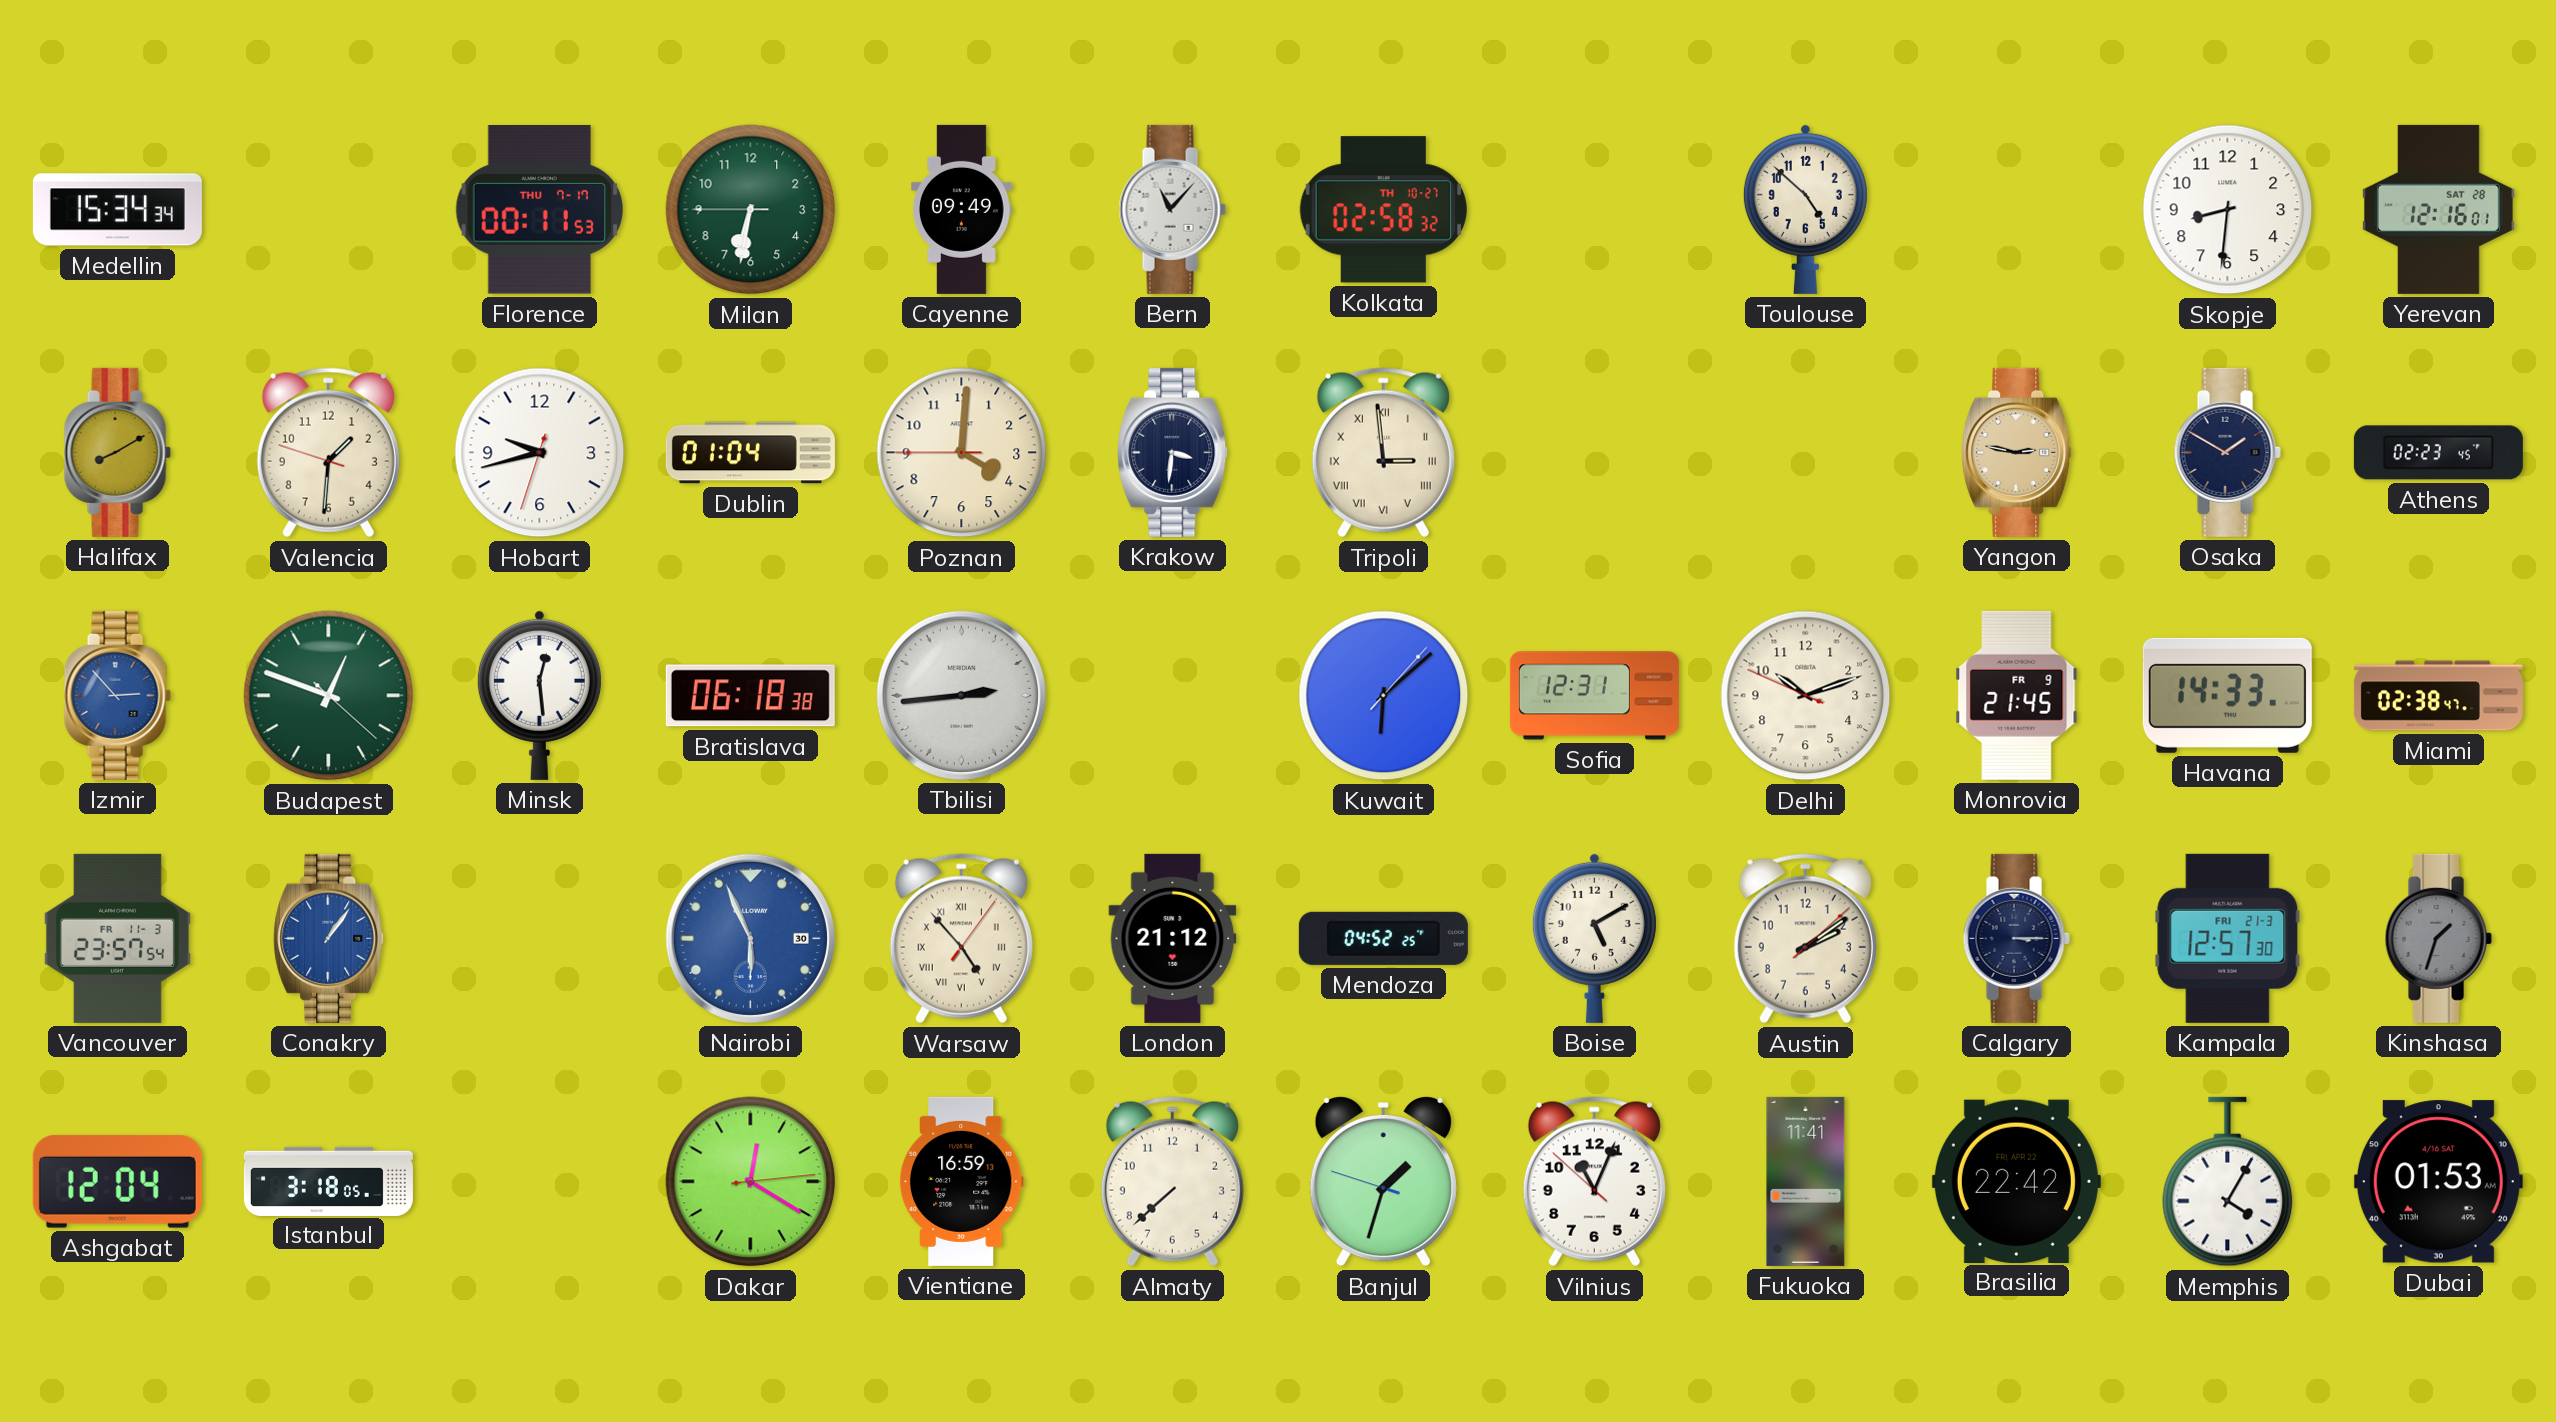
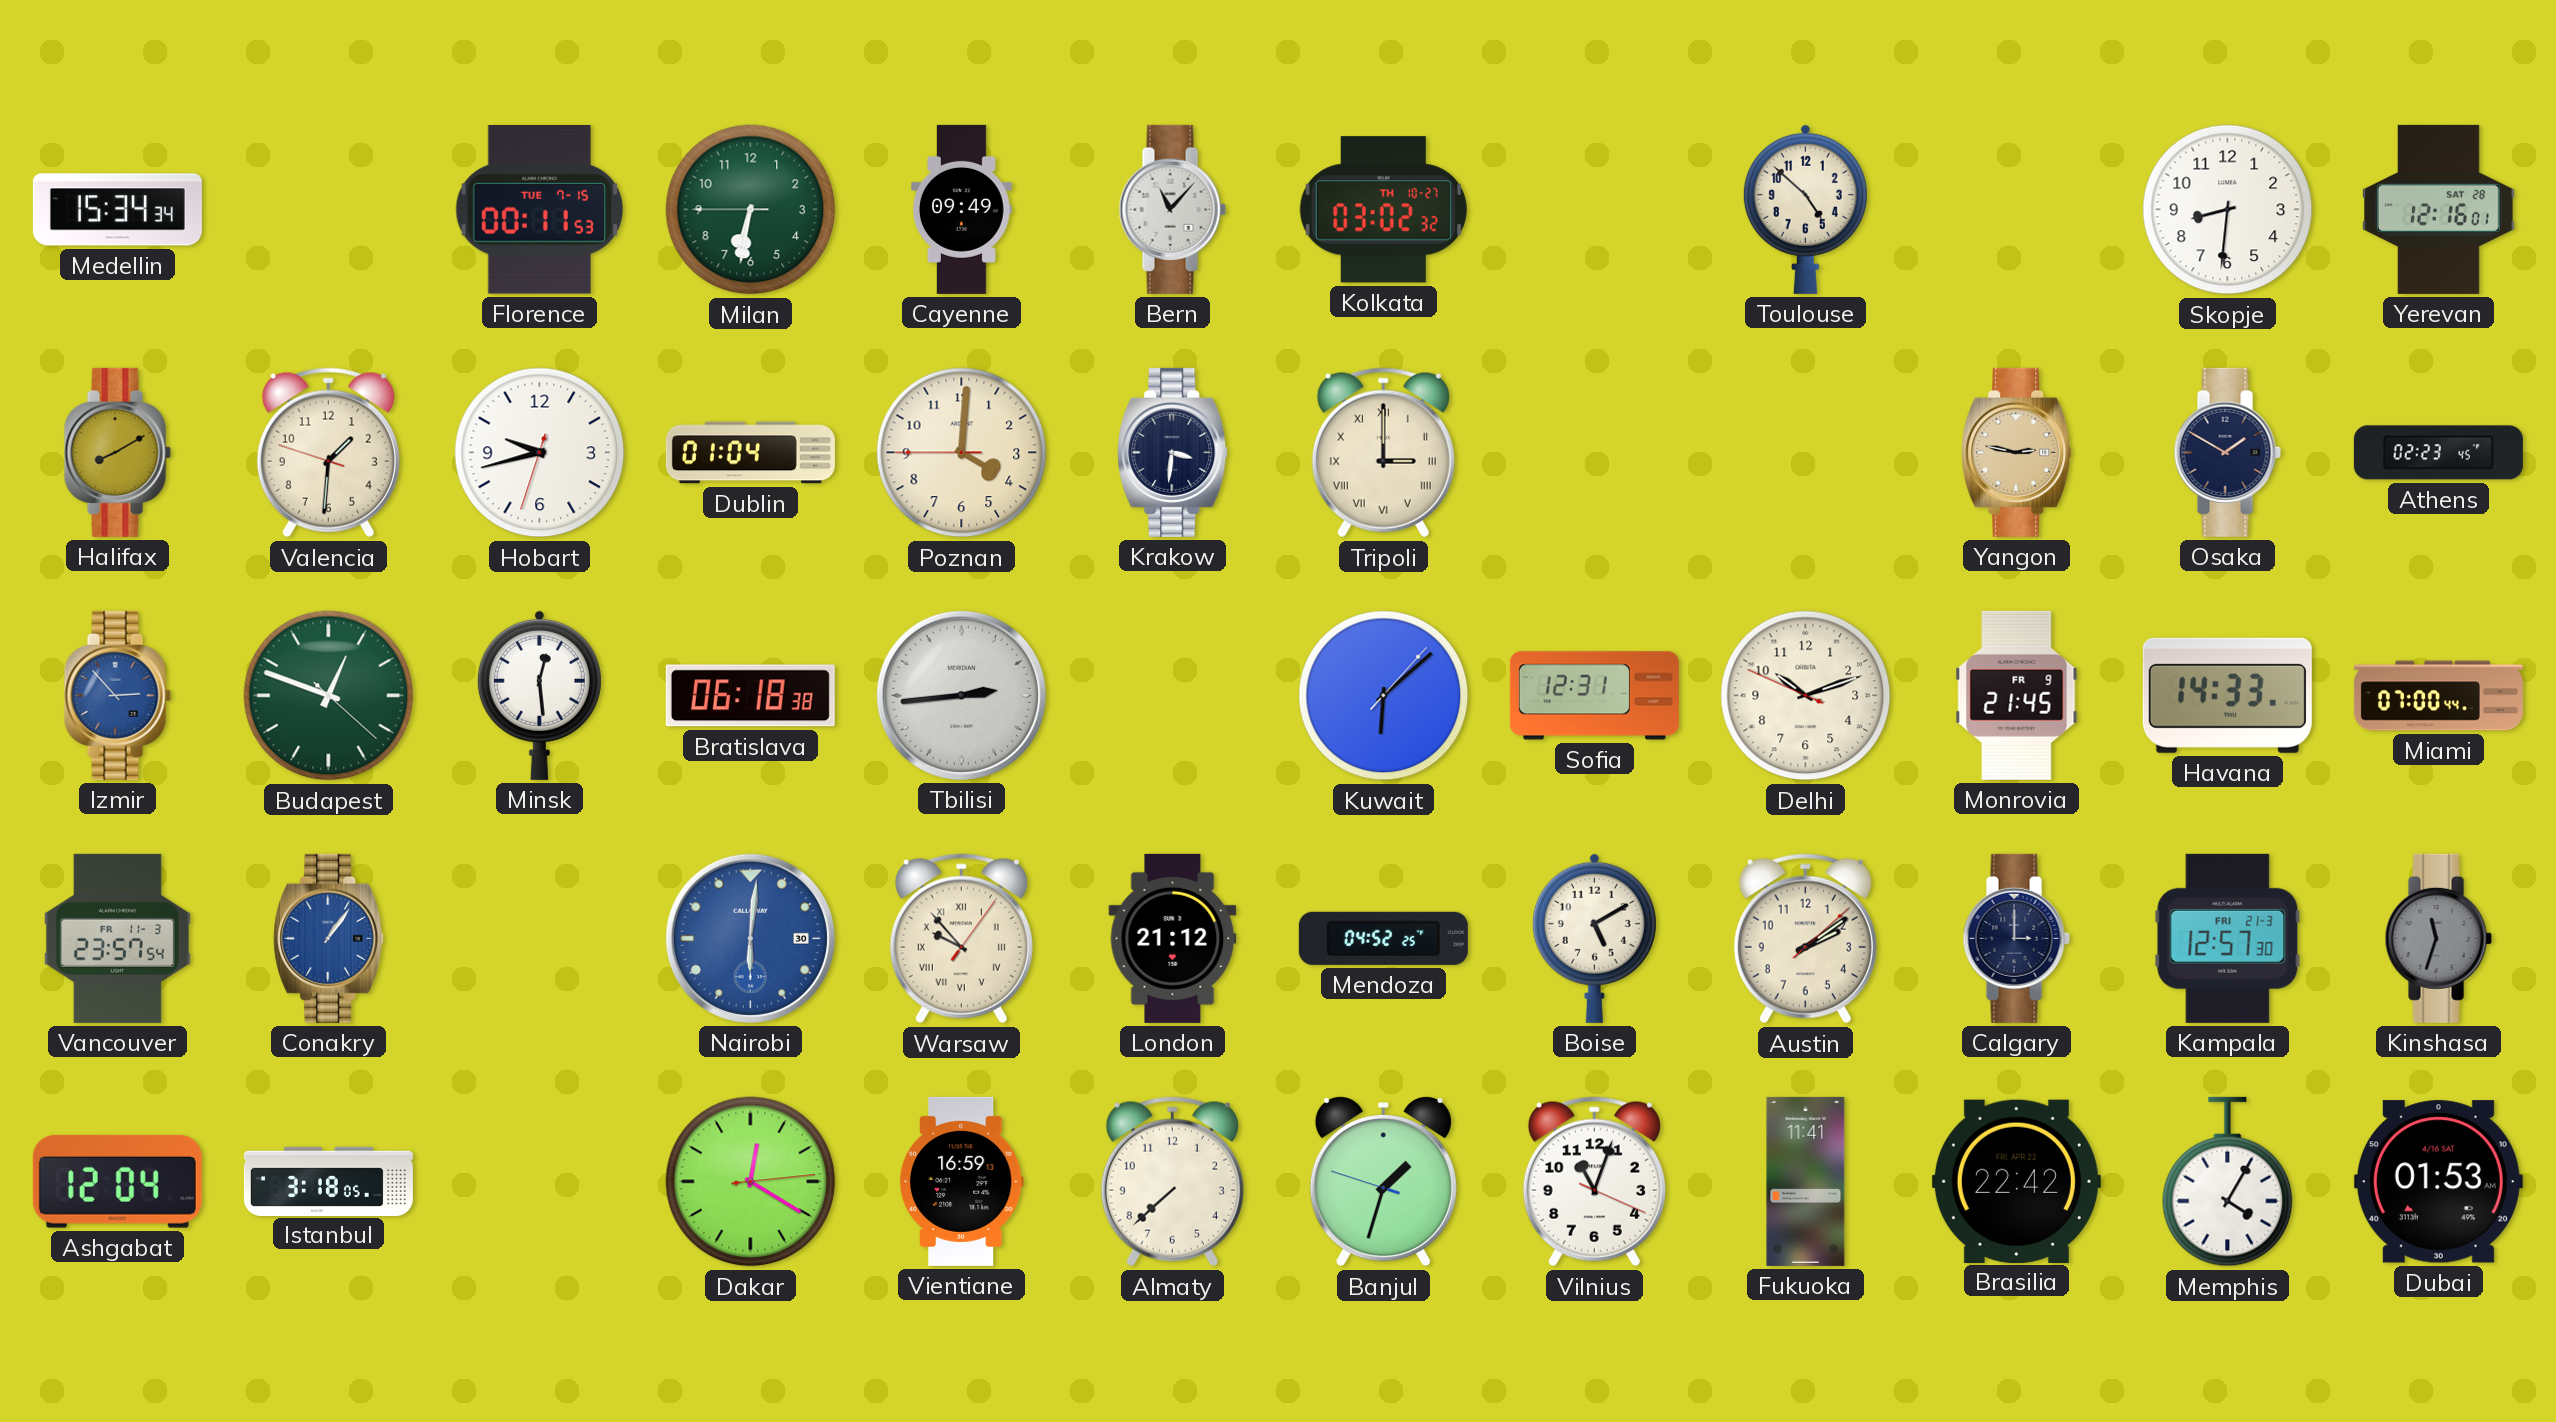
Florence date: THU 7-17 -> TUE 7-15
Kolkata: 02:58 -> 03:02
Tripoli: 2:59 -> 3:00
Miami: 02:38 -> 07:00
Nairobi: 5:56 -> 6:01
Warsaw: 4:53 -> 9:53
Calgary: 3:15 -> 3:00
Kinshasa: 1:33 -> 11:33
Vilnius: 11:03:52 -> 11:03:19
